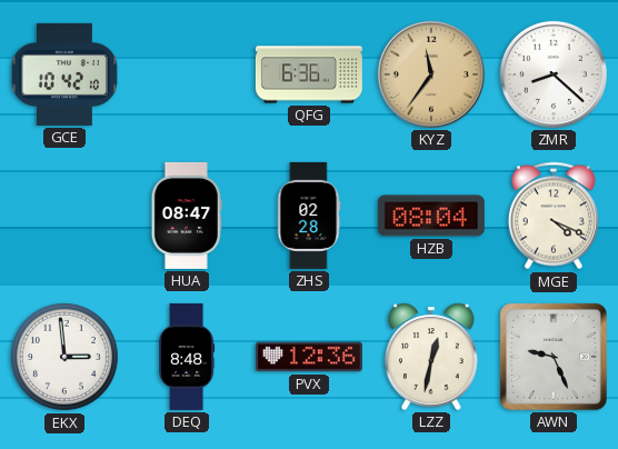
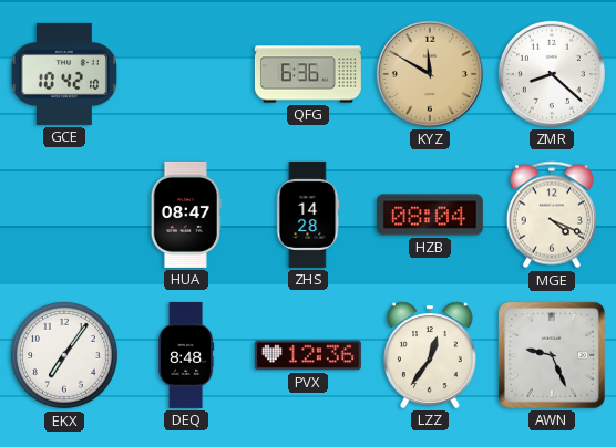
KYZ: 11:36 -> 11:50
ZHS: 02:28 -> 14:28
EKX: 2:59 -> 7:06
LZZ: 12:32 -> 12:36
